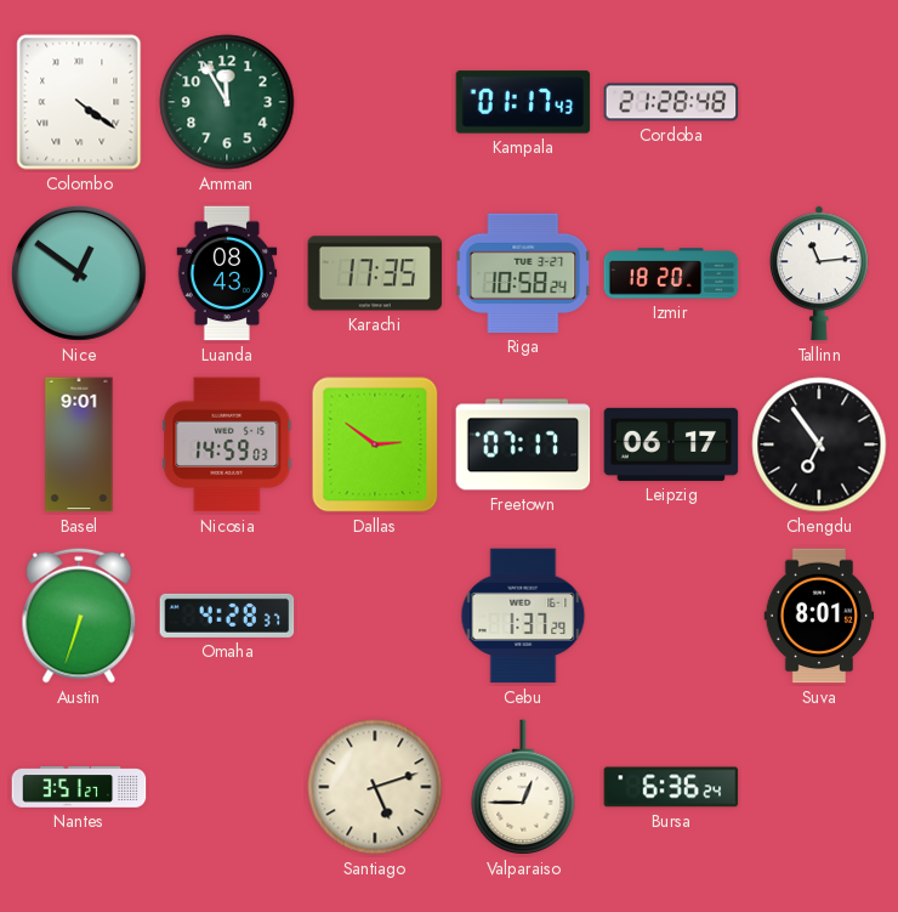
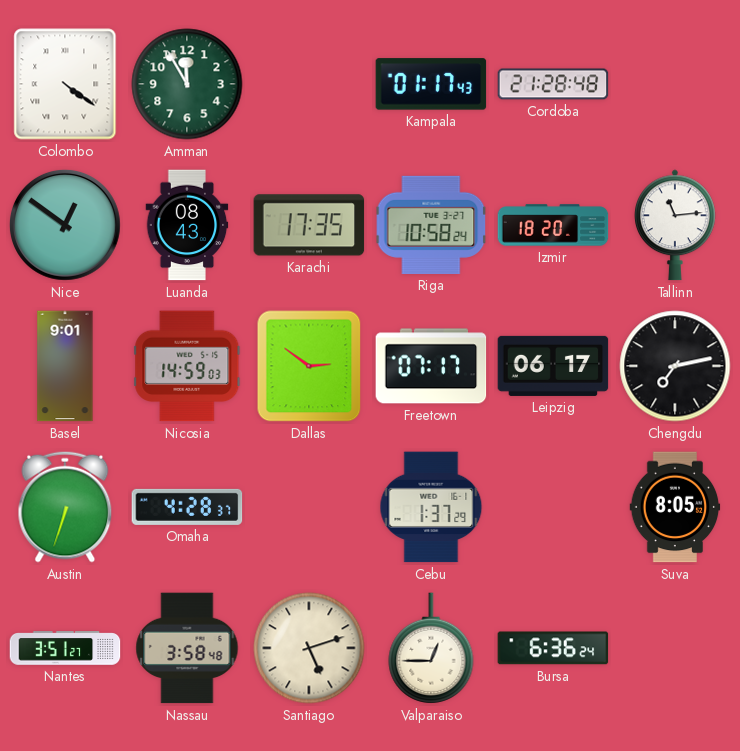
Chengdu: 6:54 -> 7:13
Suva: 8:01 -> 8:05
Nassau: none -> 3:58
